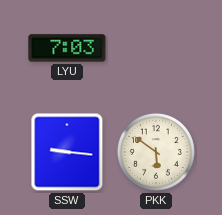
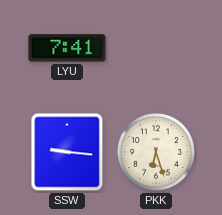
LYU: 7:03 -> 7:41
PKK: 5:51 -> 6:27
